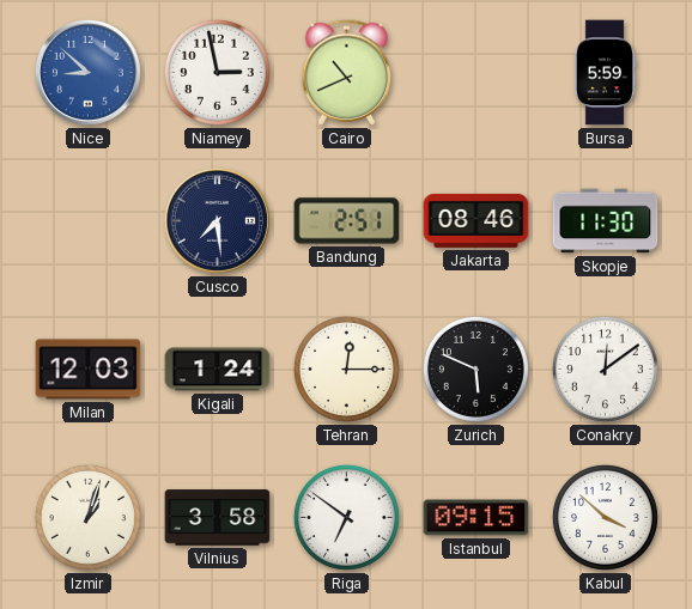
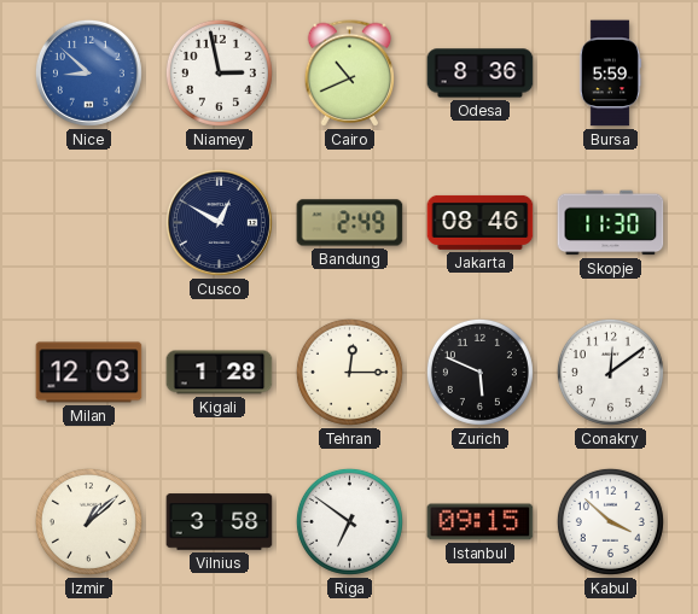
Odesa: none -> 8:36
Cusco: 7:29 -> 12:50
Bandung: 2:51 -> 2:49
Kigali: 1:24 -> 1:28
Izmir: 1:03 -> 1:08
